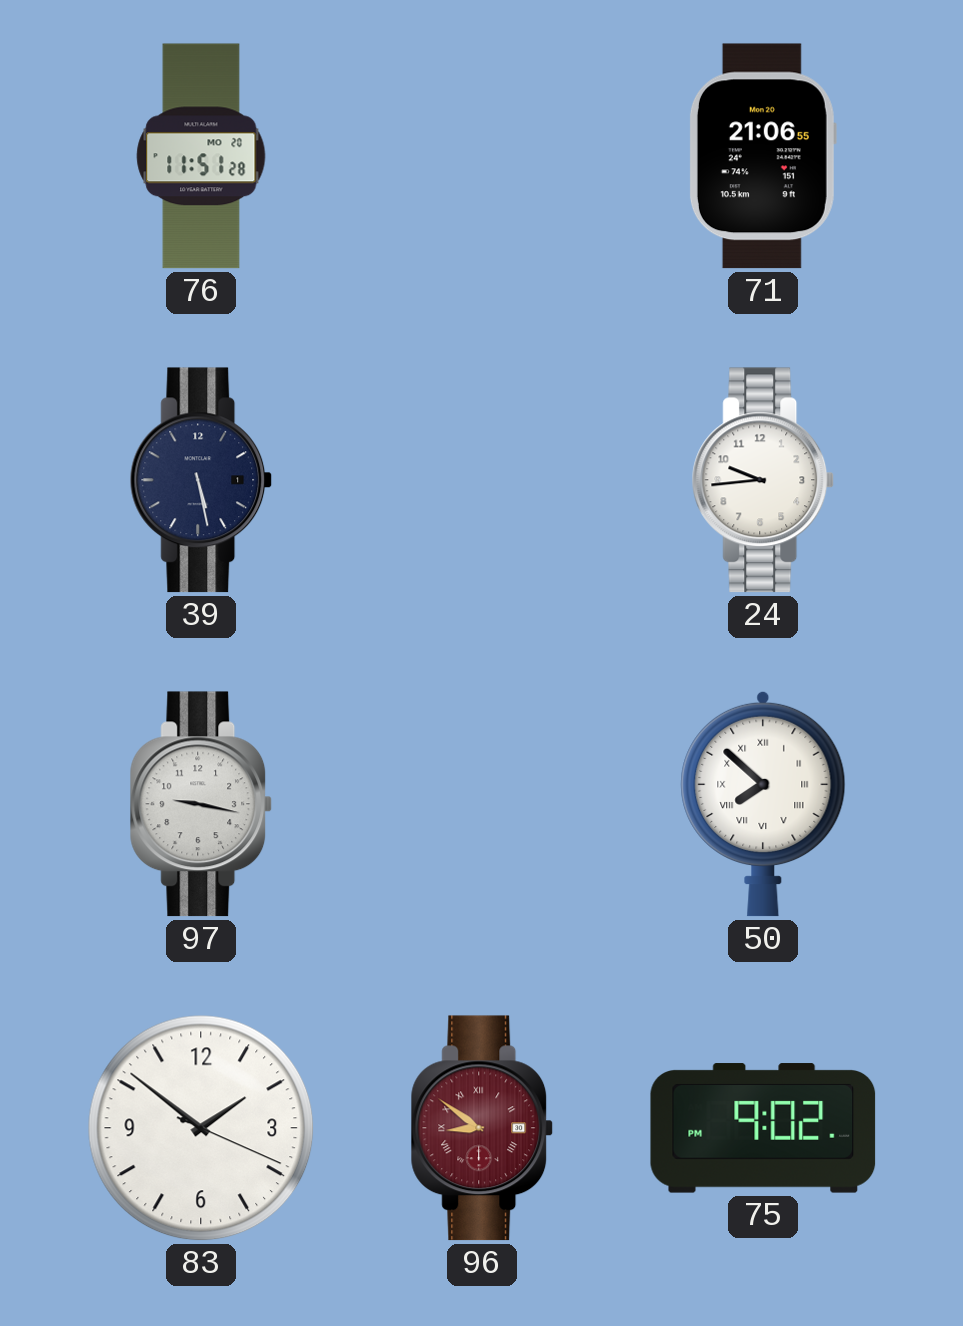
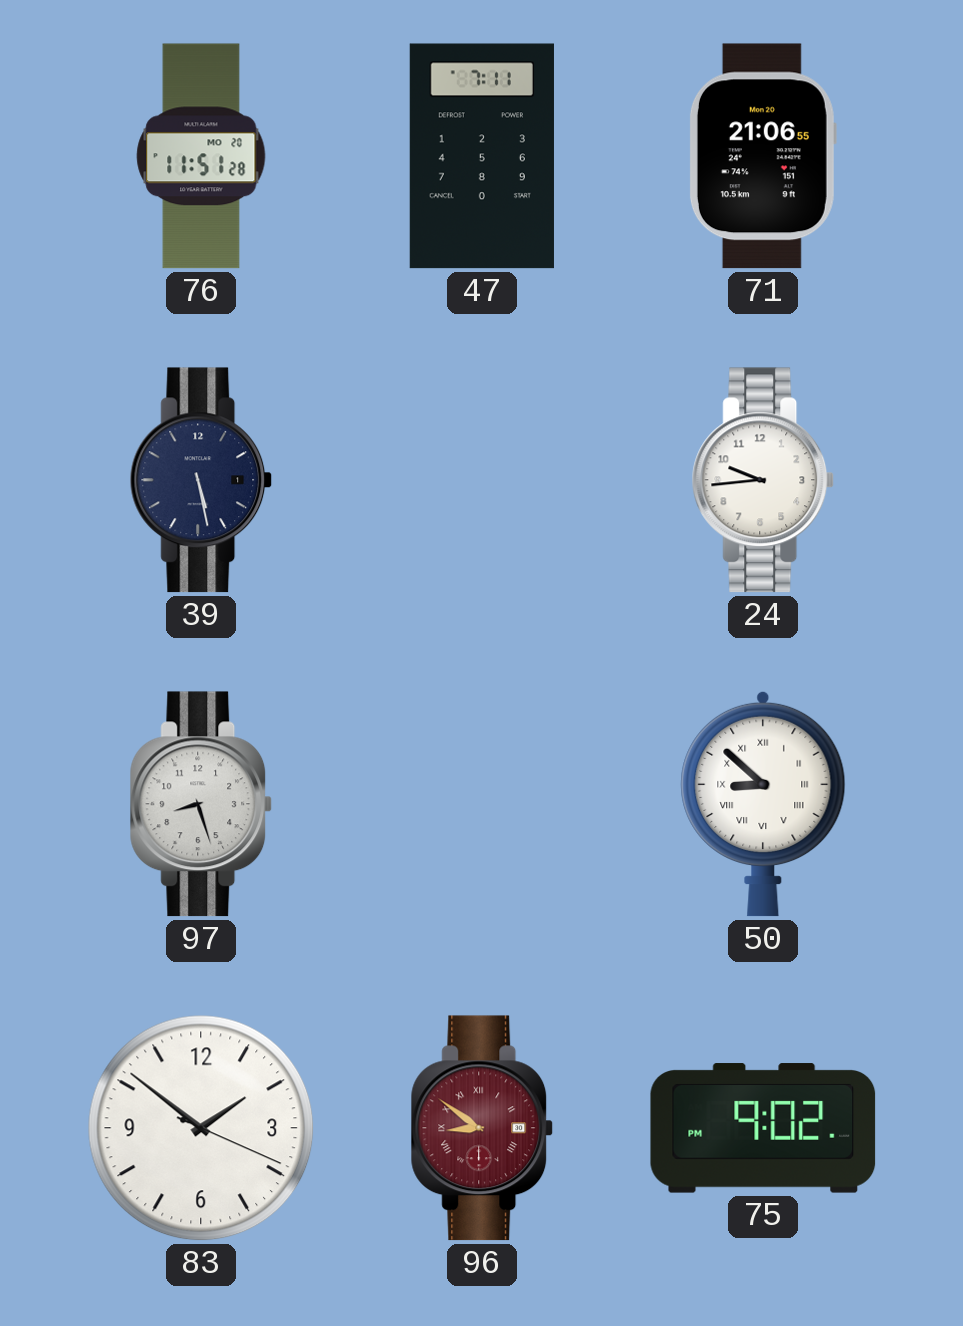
47: none -> 7:11
97: 9:17 -> 8:27
50: 7:52 -> 8:52
